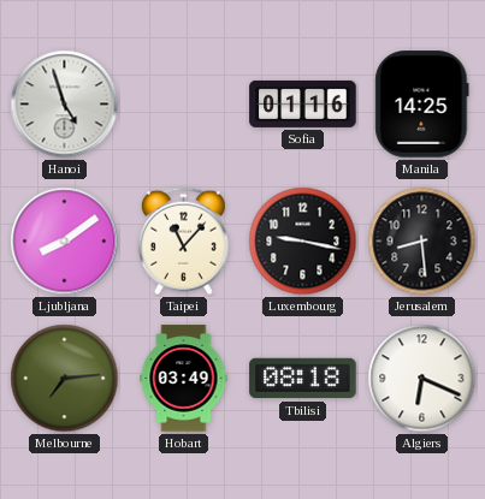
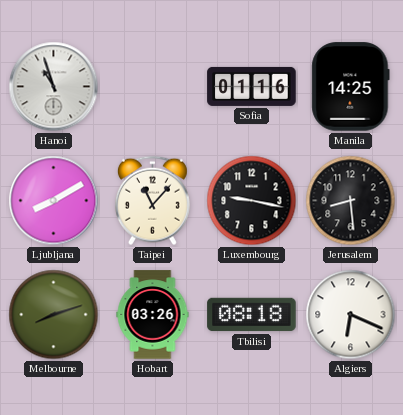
Hanoi: 4:57 -> 10:57
Ljubljana: 8:09 -> 8:10
Melbourne: 7:14 -> 8:12
Hobart: 03:49 -> 03:26
